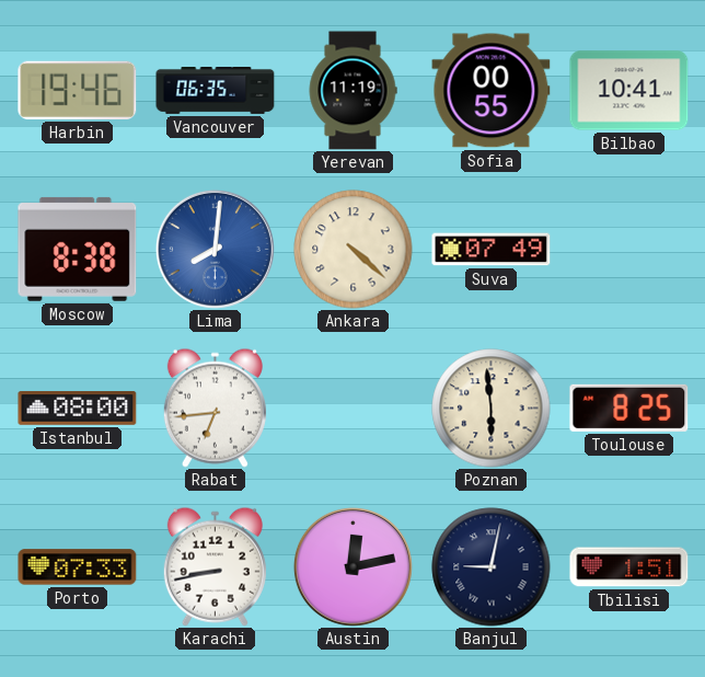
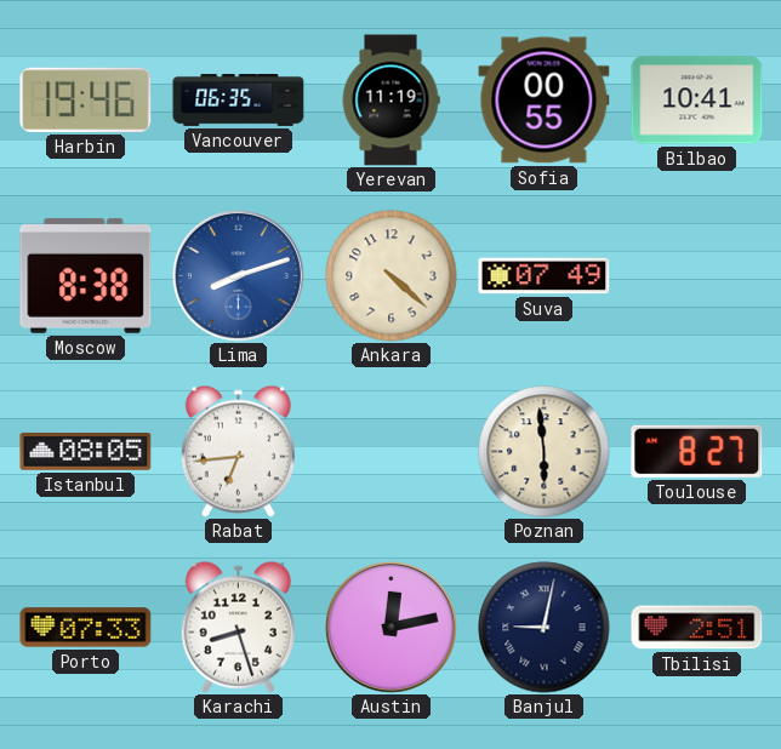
Lima: 8:01 -> 8:12
Istanbul: 08:00 -> 08:05
Toulouse: 8:25 -> 8:27
Karachi: 8:43 -> 8:27
Tbilisi: 1:51 -> 2:51
